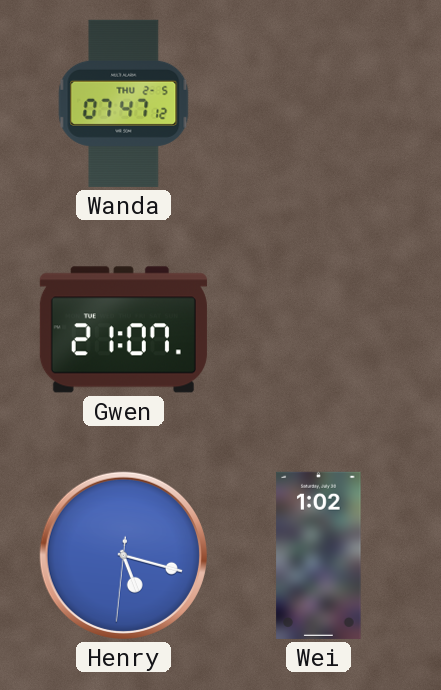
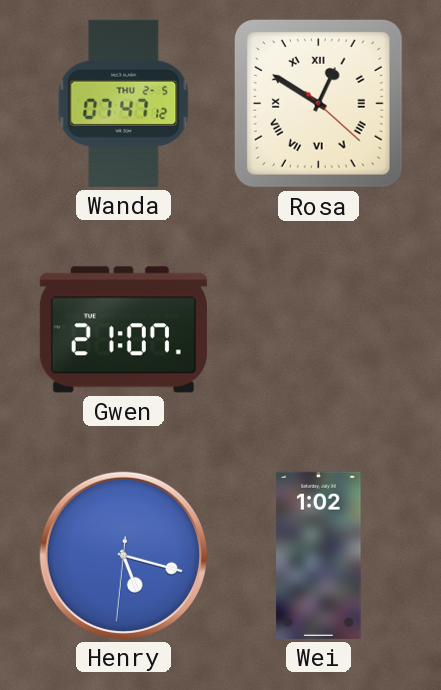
Rosa: none -> 12:50
